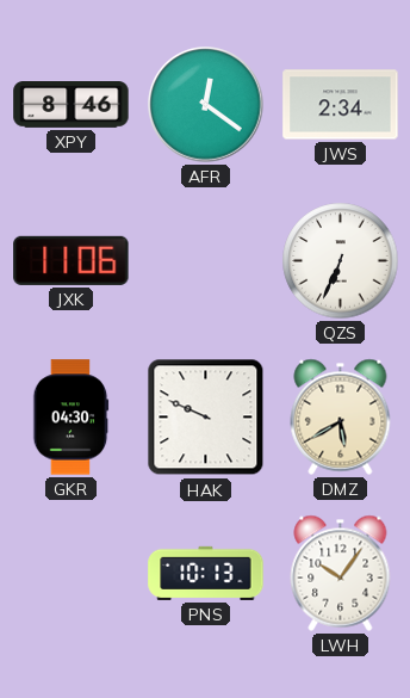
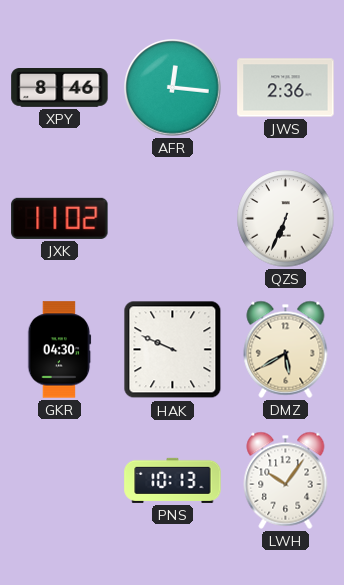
AFR: 12:21 -> 12:16
JWS: 2:34 -> 2:36
JXK: 11:06 -> 11:02
